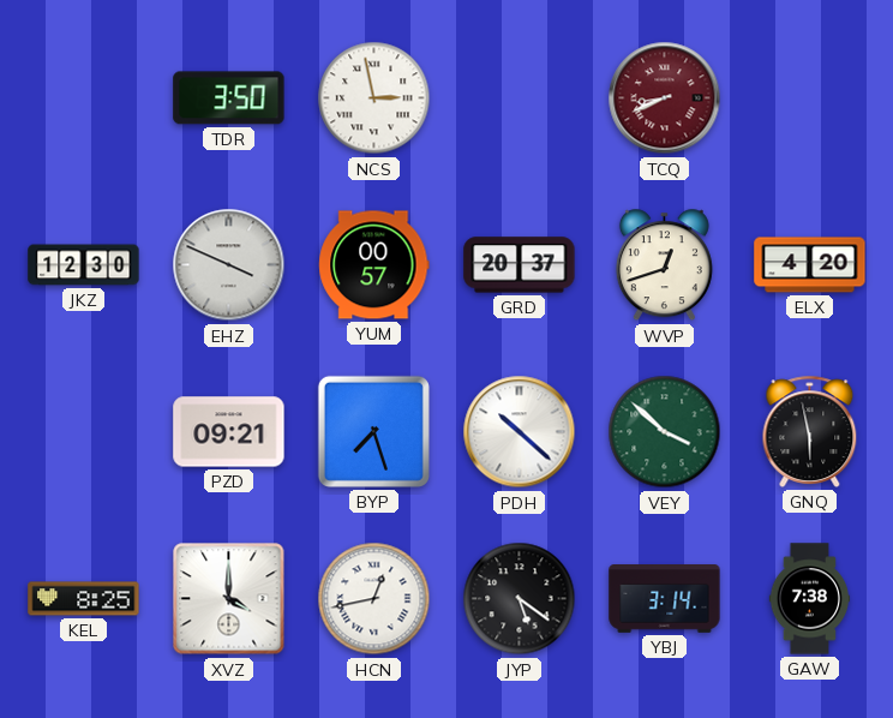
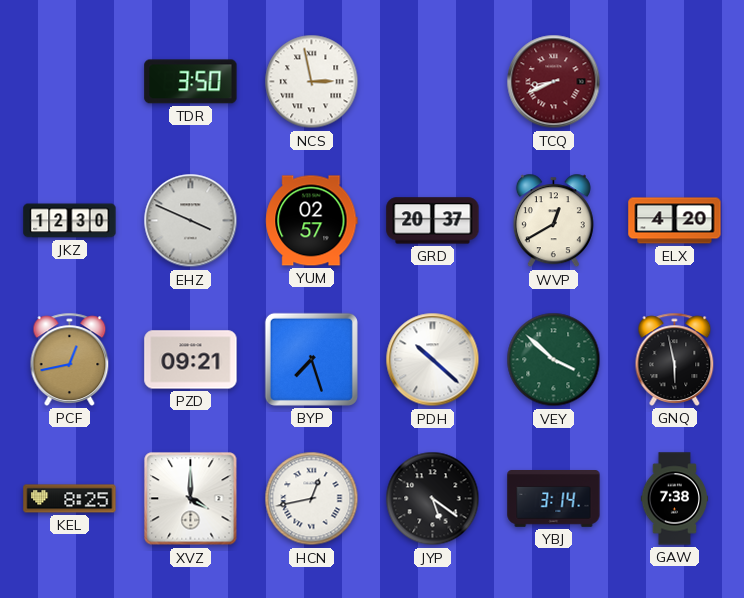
YUM: 00:57 -> 02:57
WVP: 12:42 -> 12:40
PCF: none -> 12:43
